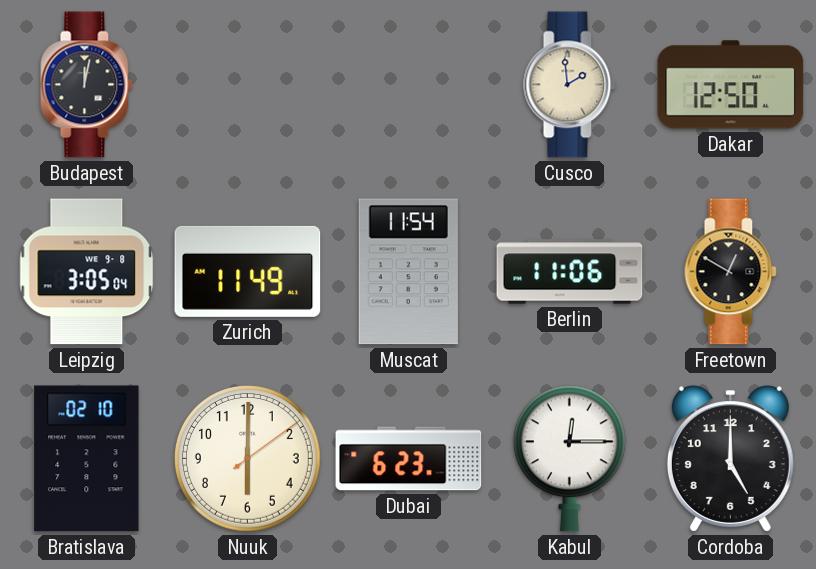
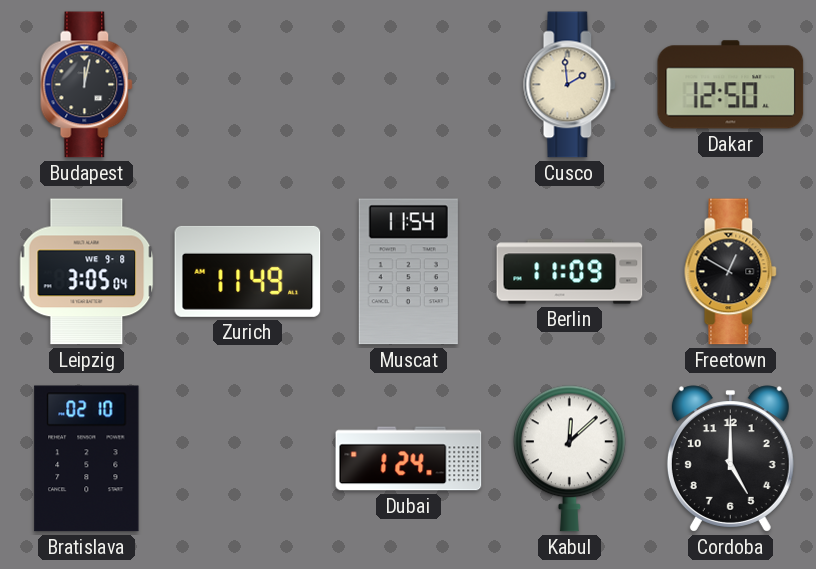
Berlin: 11:06 -> 11:09
Nuuk: 6:00 -> none
Dubai: 6:23 -> 1:24
Kabul: 12:15 -> 12:08
